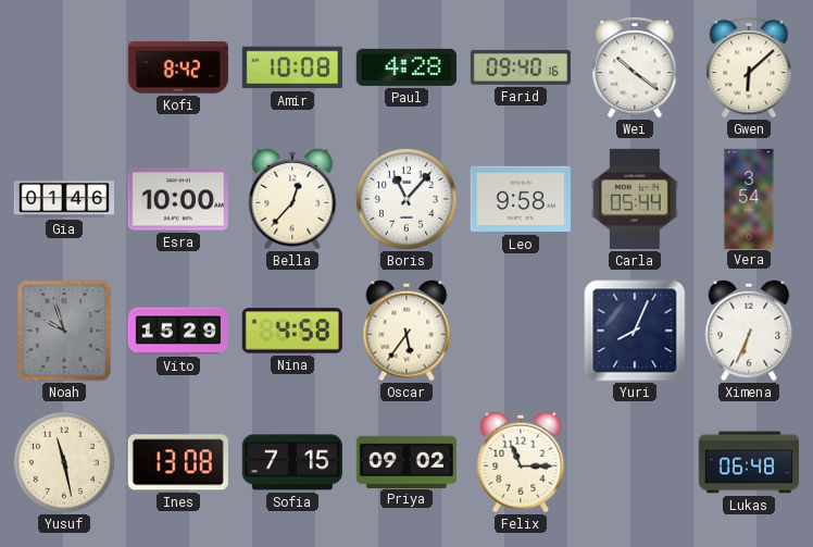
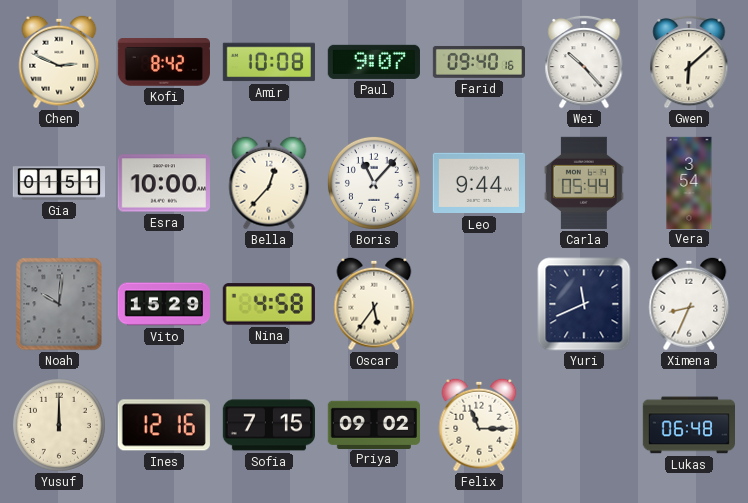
Chen: none -> 2:49
Paul: 4:28 -> 9:07
Wei: 10:21 -> 10:23
Gia: 01:46 -> 01:51
Leo: 9:58 -> 9:44
Noah: 9:57 -> 10:01
Yuri: 8:04 -> 11:41
Ximena: 6:34 -> 8:34
Yusuf: 11:28 -> 12:00
Ines: 13:08 -> 12:16
